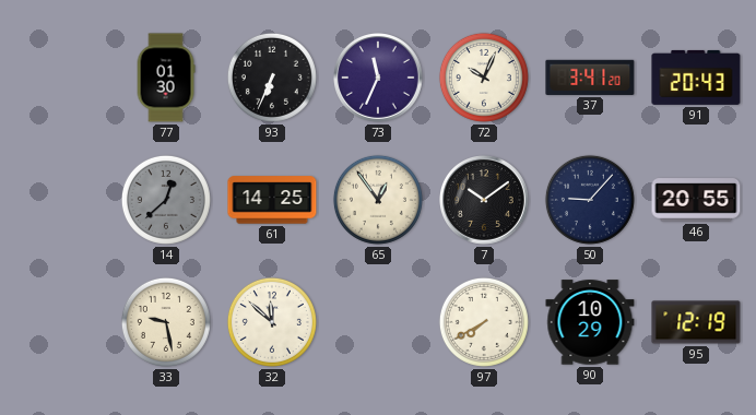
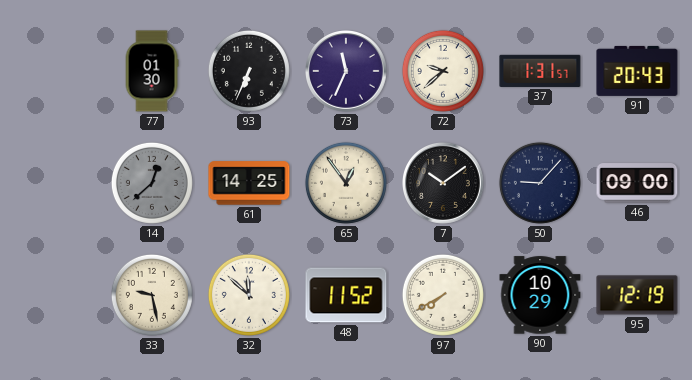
72: 10:04 -> 9:38
37: 3:41 -> 1:31
46: 20:55 -> 09:00
48: none -> 11:52
